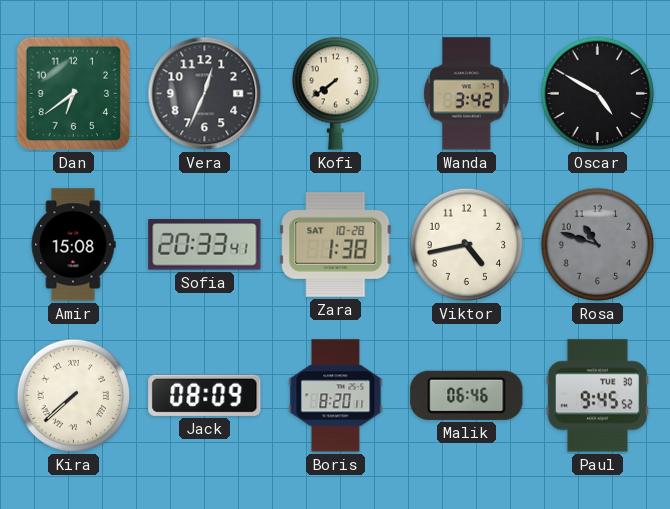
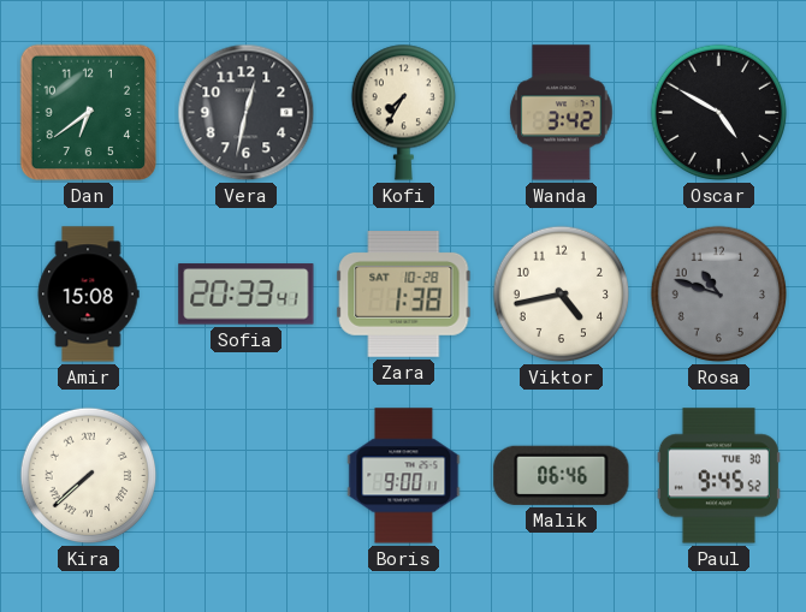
Vera: 12:34 -> 12:32
Kofi: 7:39 -> 7:35
Jack: 08:09 -> none
Boris: 8:20 -> 9:00
